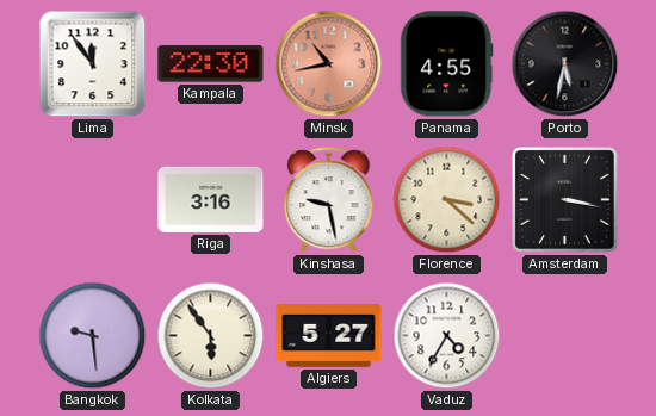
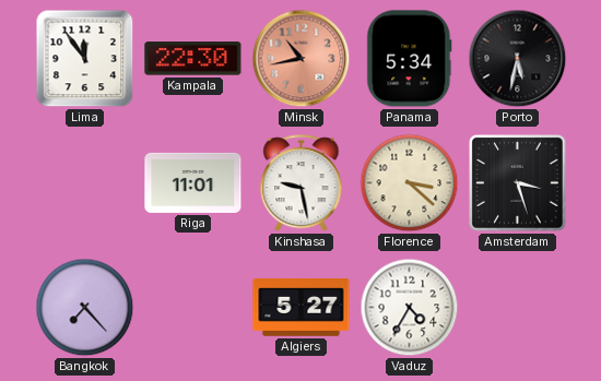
Panama: 4:55 -> 5:34
Riga: 3:16 -> 11:01
Amsterdam: 3:17 -> 3:27
Bangkok: 9:29 -> 7:23
Kolkata: 5:54 -> none
